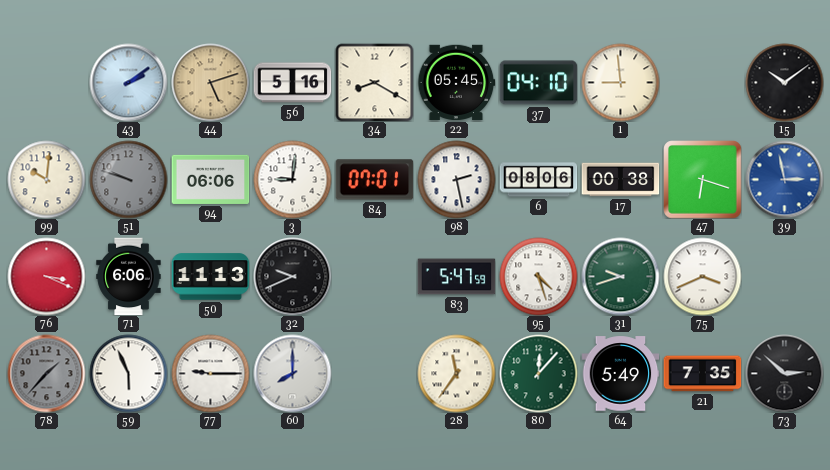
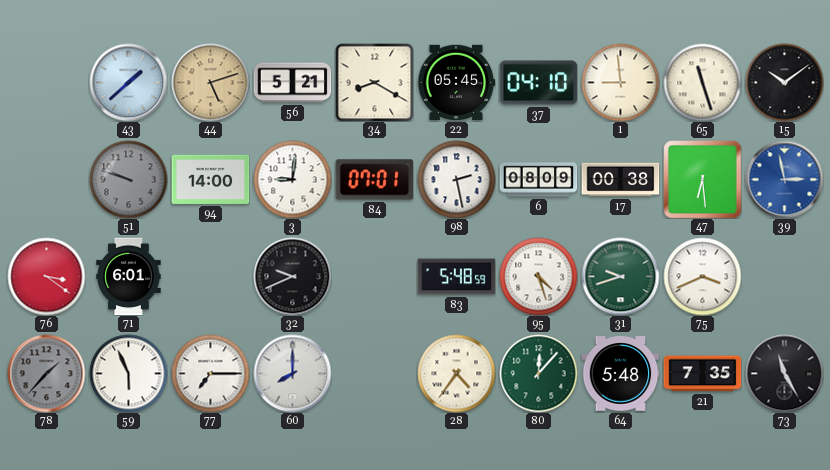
43: 2:09 -> 1:38
56: 5:16 -> 5:21
65: none -> 11:27
99: 10:01 -> none
94: 06:06 -> 14:00
6: 08:06 -> 08:09
47: 6:18 -> 6:29
76: 3:19 -> 3:21
71: 6:06 -> 6:01
50: 11:13 -> none
83: 5:47 -> 5:48
77: 9:15 -> 7:15
28: 11:36 -> 4:36
64: 5:49 -> 5:48
73: 2:52 -> 11:25
